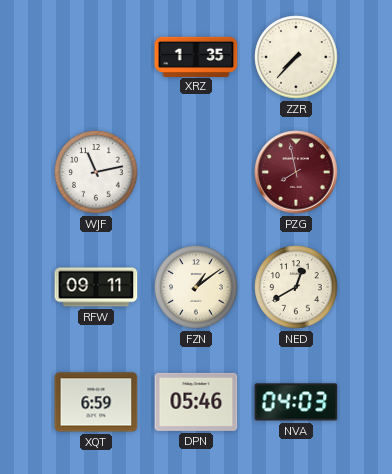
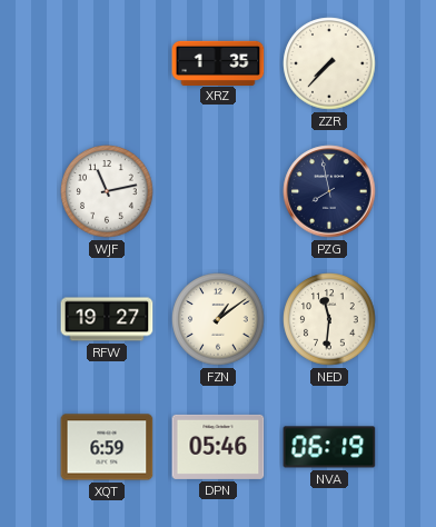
PZG dial: burgundy -> navy
RFW: 09:11 -> 19:27
NED: 12:40 -> 11:31
NVA: 04:03 -> 06:19
